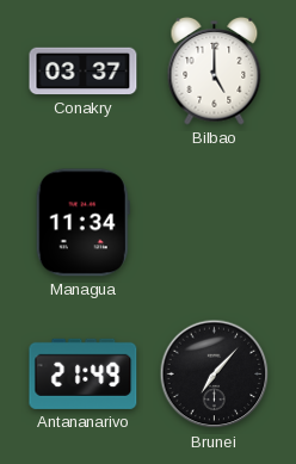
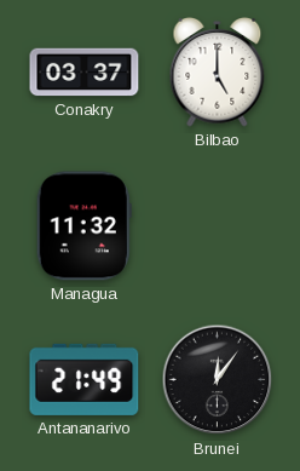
Managua: 11:34 -> 11:32
Brunei: 7:07 -> 12:06
